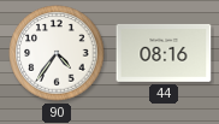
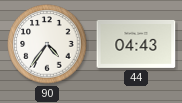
44: 08:16 -> 04:43
